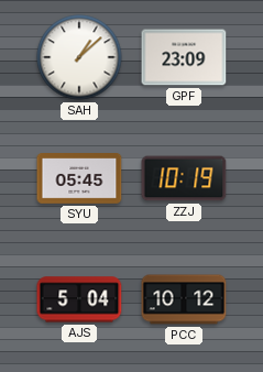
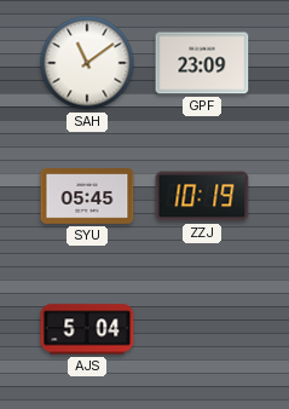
SAH: 1:08 -> 11:09
PCC: 10:12 -> none
